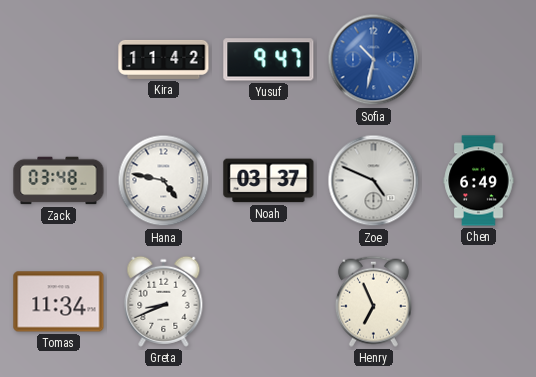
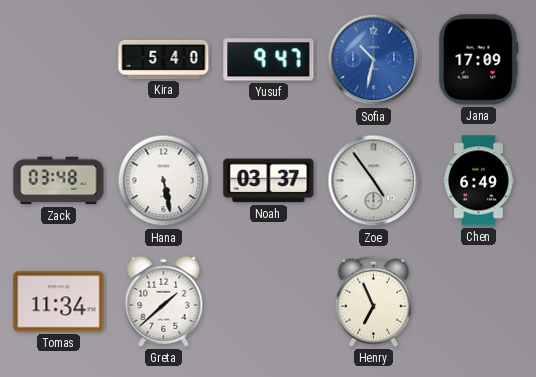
Kira: 11:42 -> 5:40
Jana: none -> 17:09
Hana: 4:47 -> 5:28
Zoe: 4:49 -> 4:54
Greta: 8:41 -> 1:38
